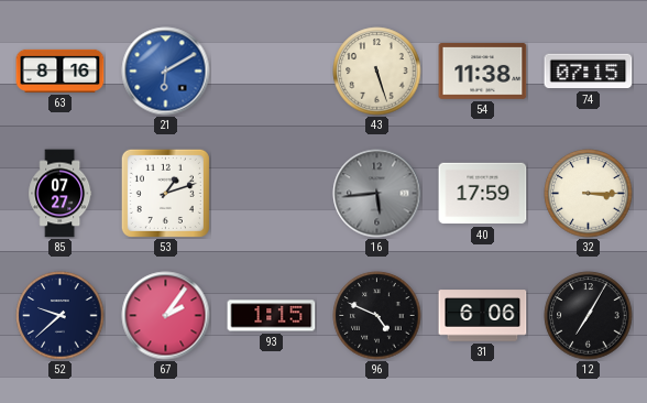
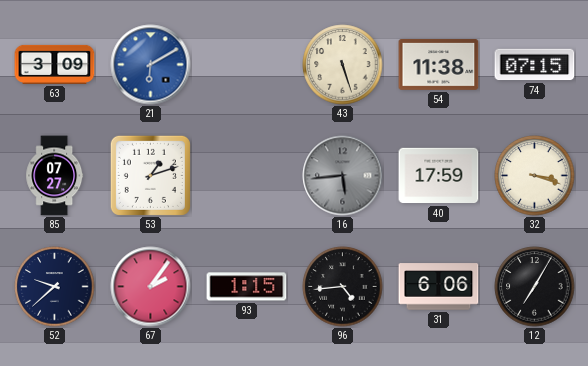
63: 8:16 -> 3:09
32: 3:15 -> 3:18
96: 4:49 -> 4:44
